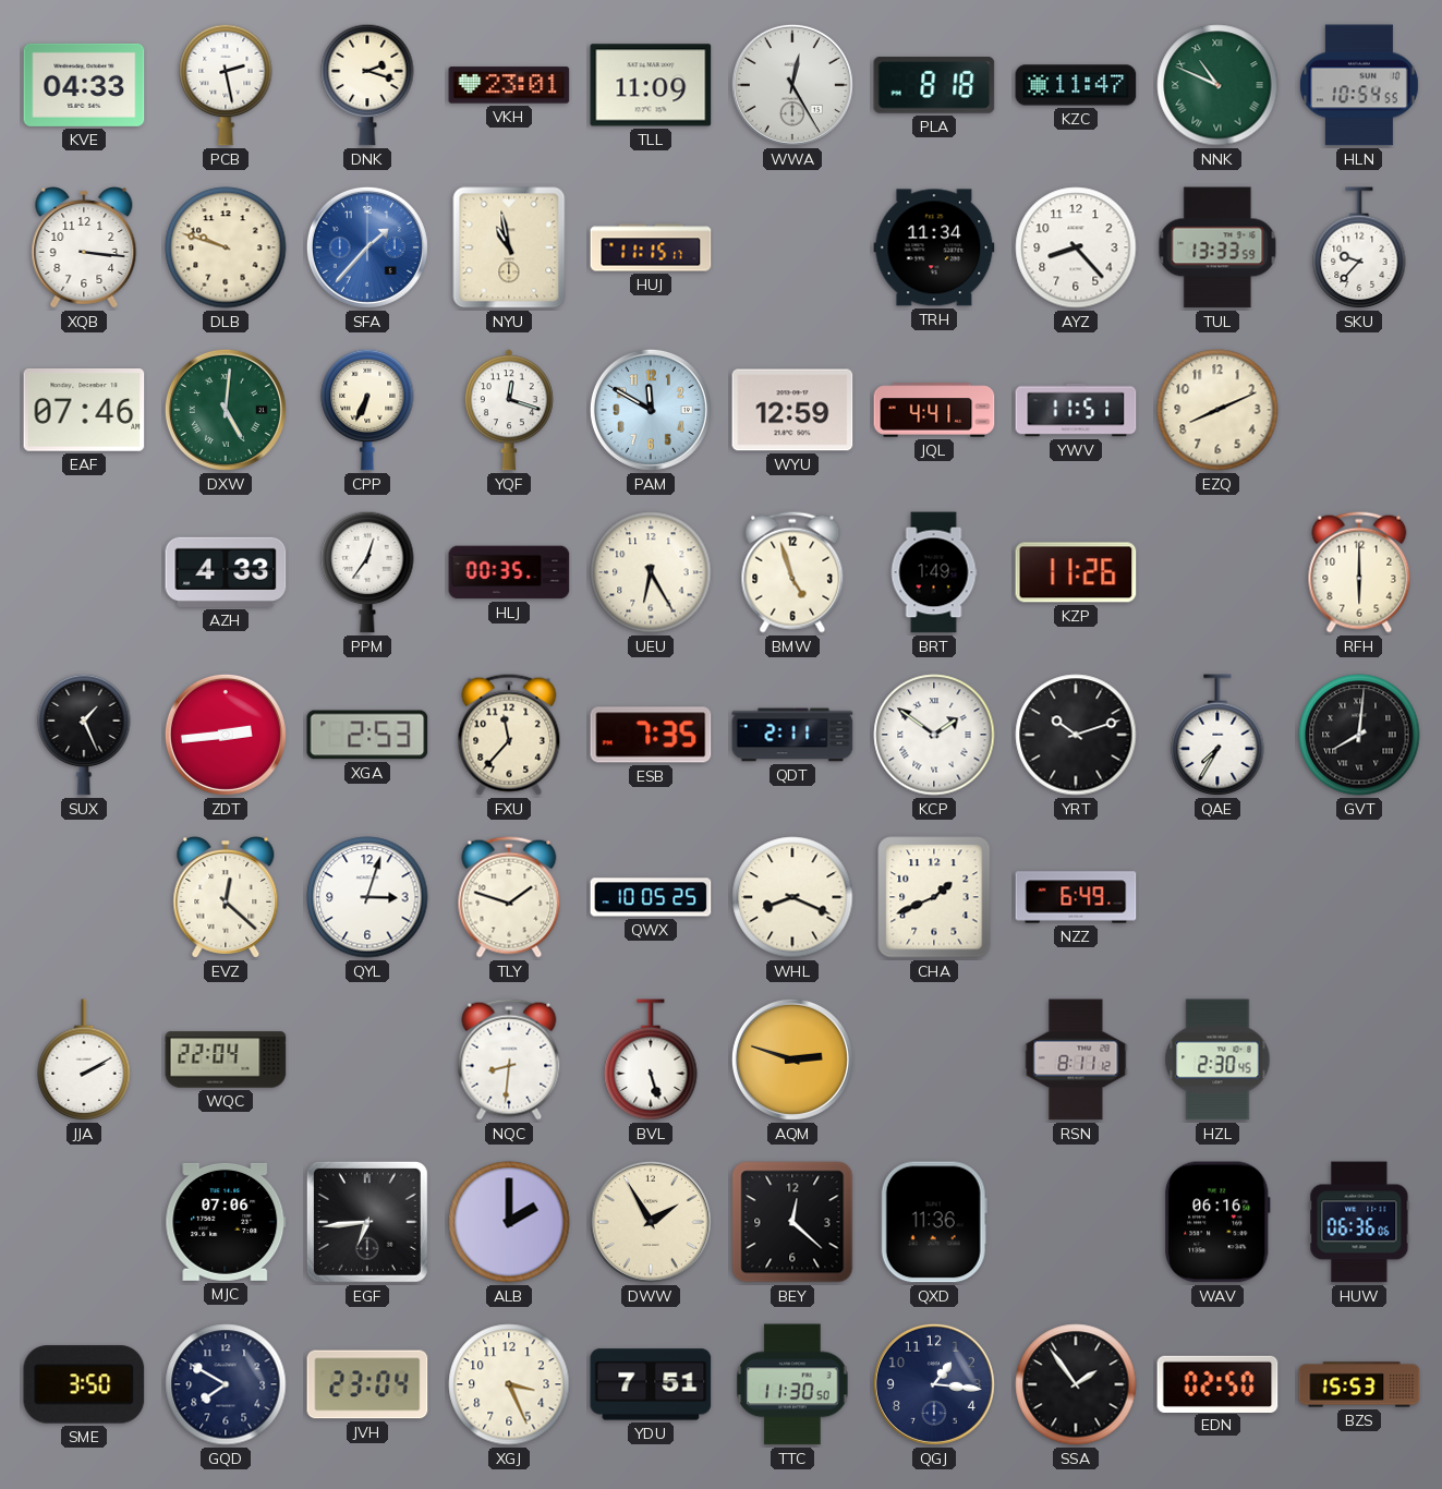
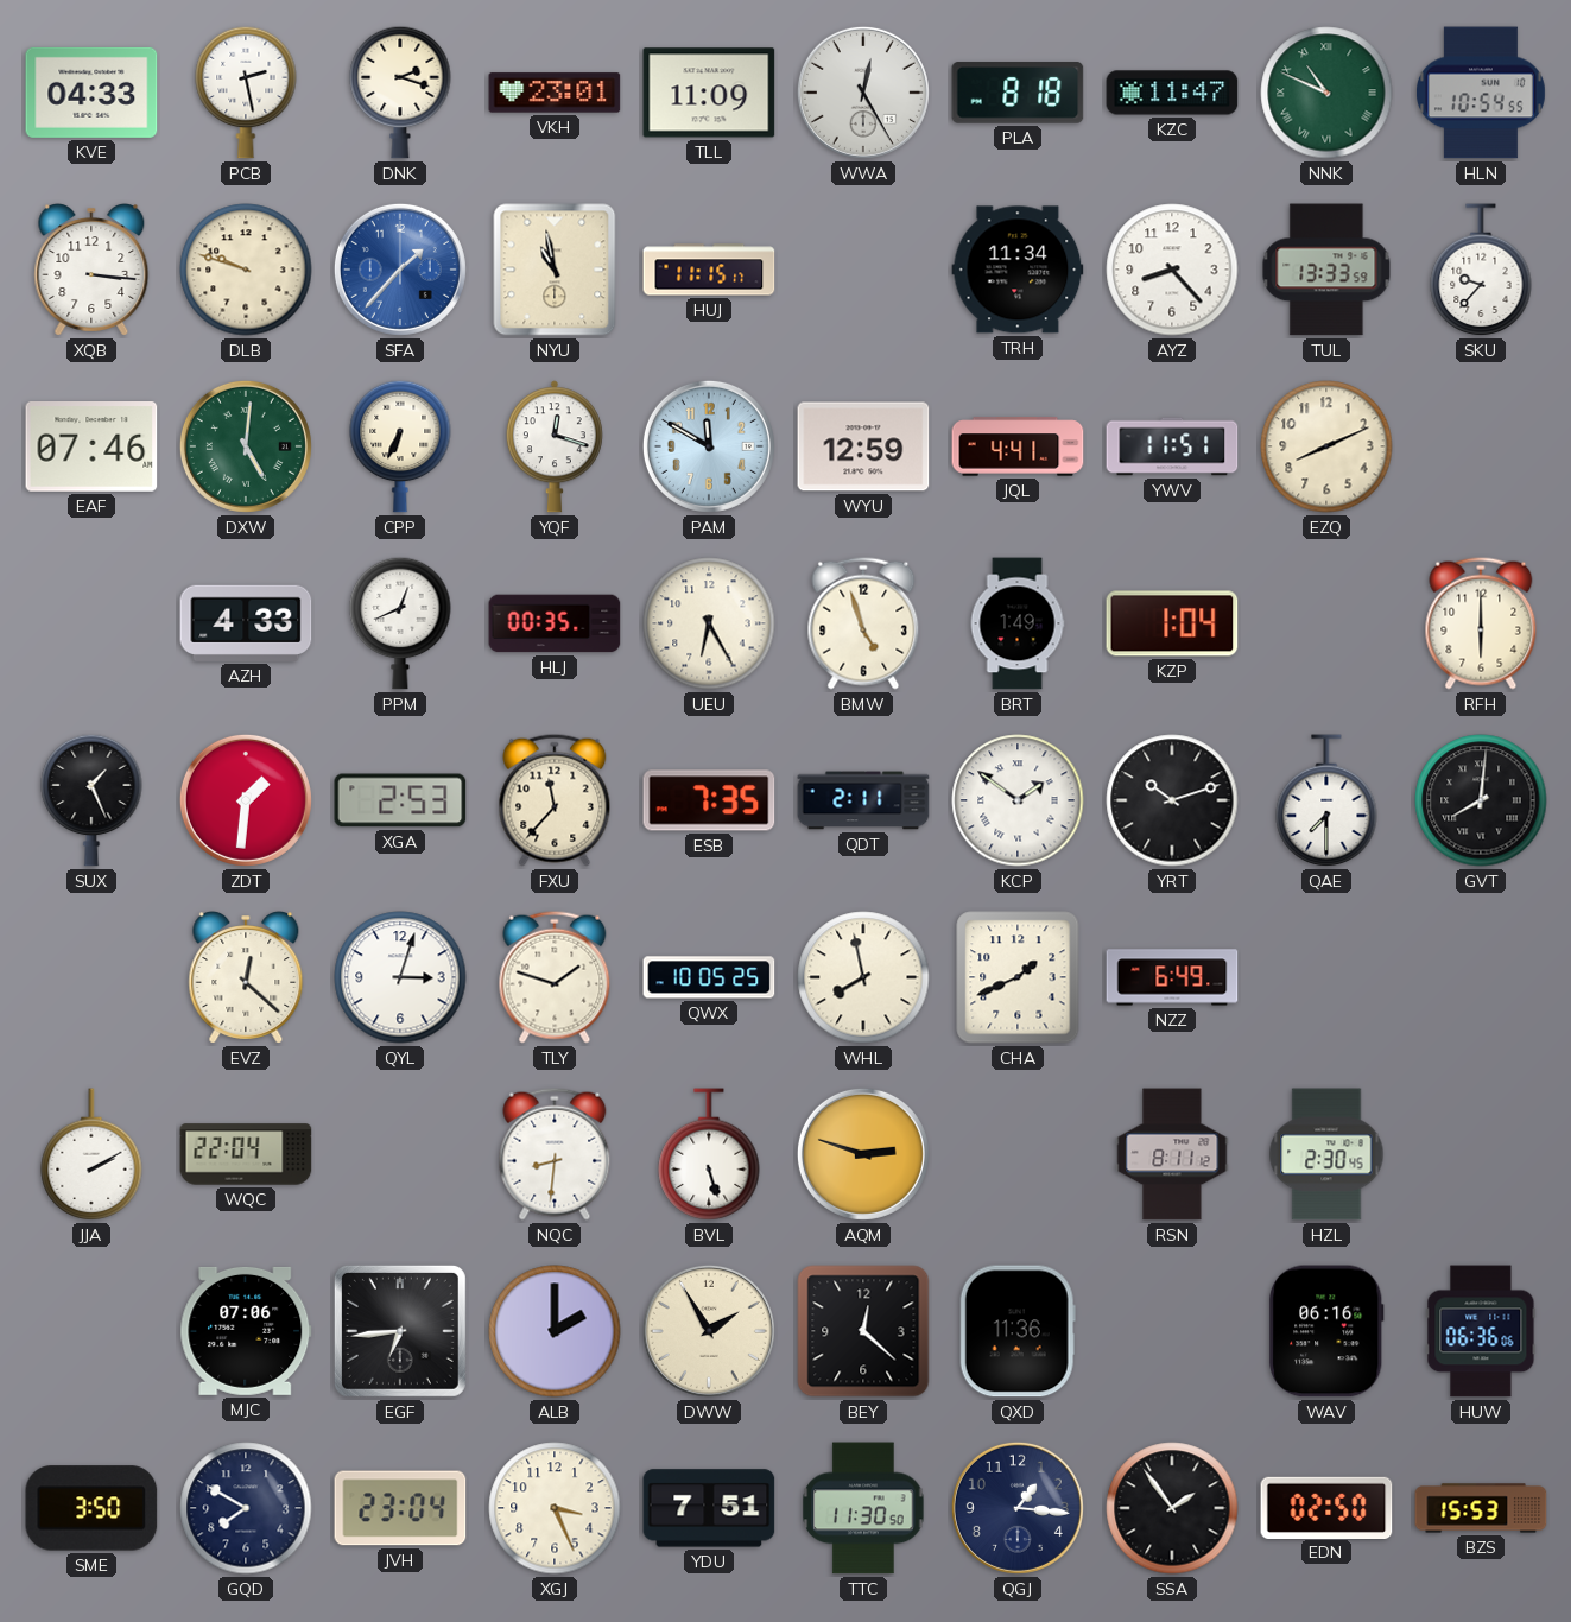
PPM: 12:36 -> 12:41
KZP: 11:26 -> 1:04
ZDT: 2:44 -> 1:31
QAE: 7:35 -> 7:30
WHL: 8:19 -> 7:58
